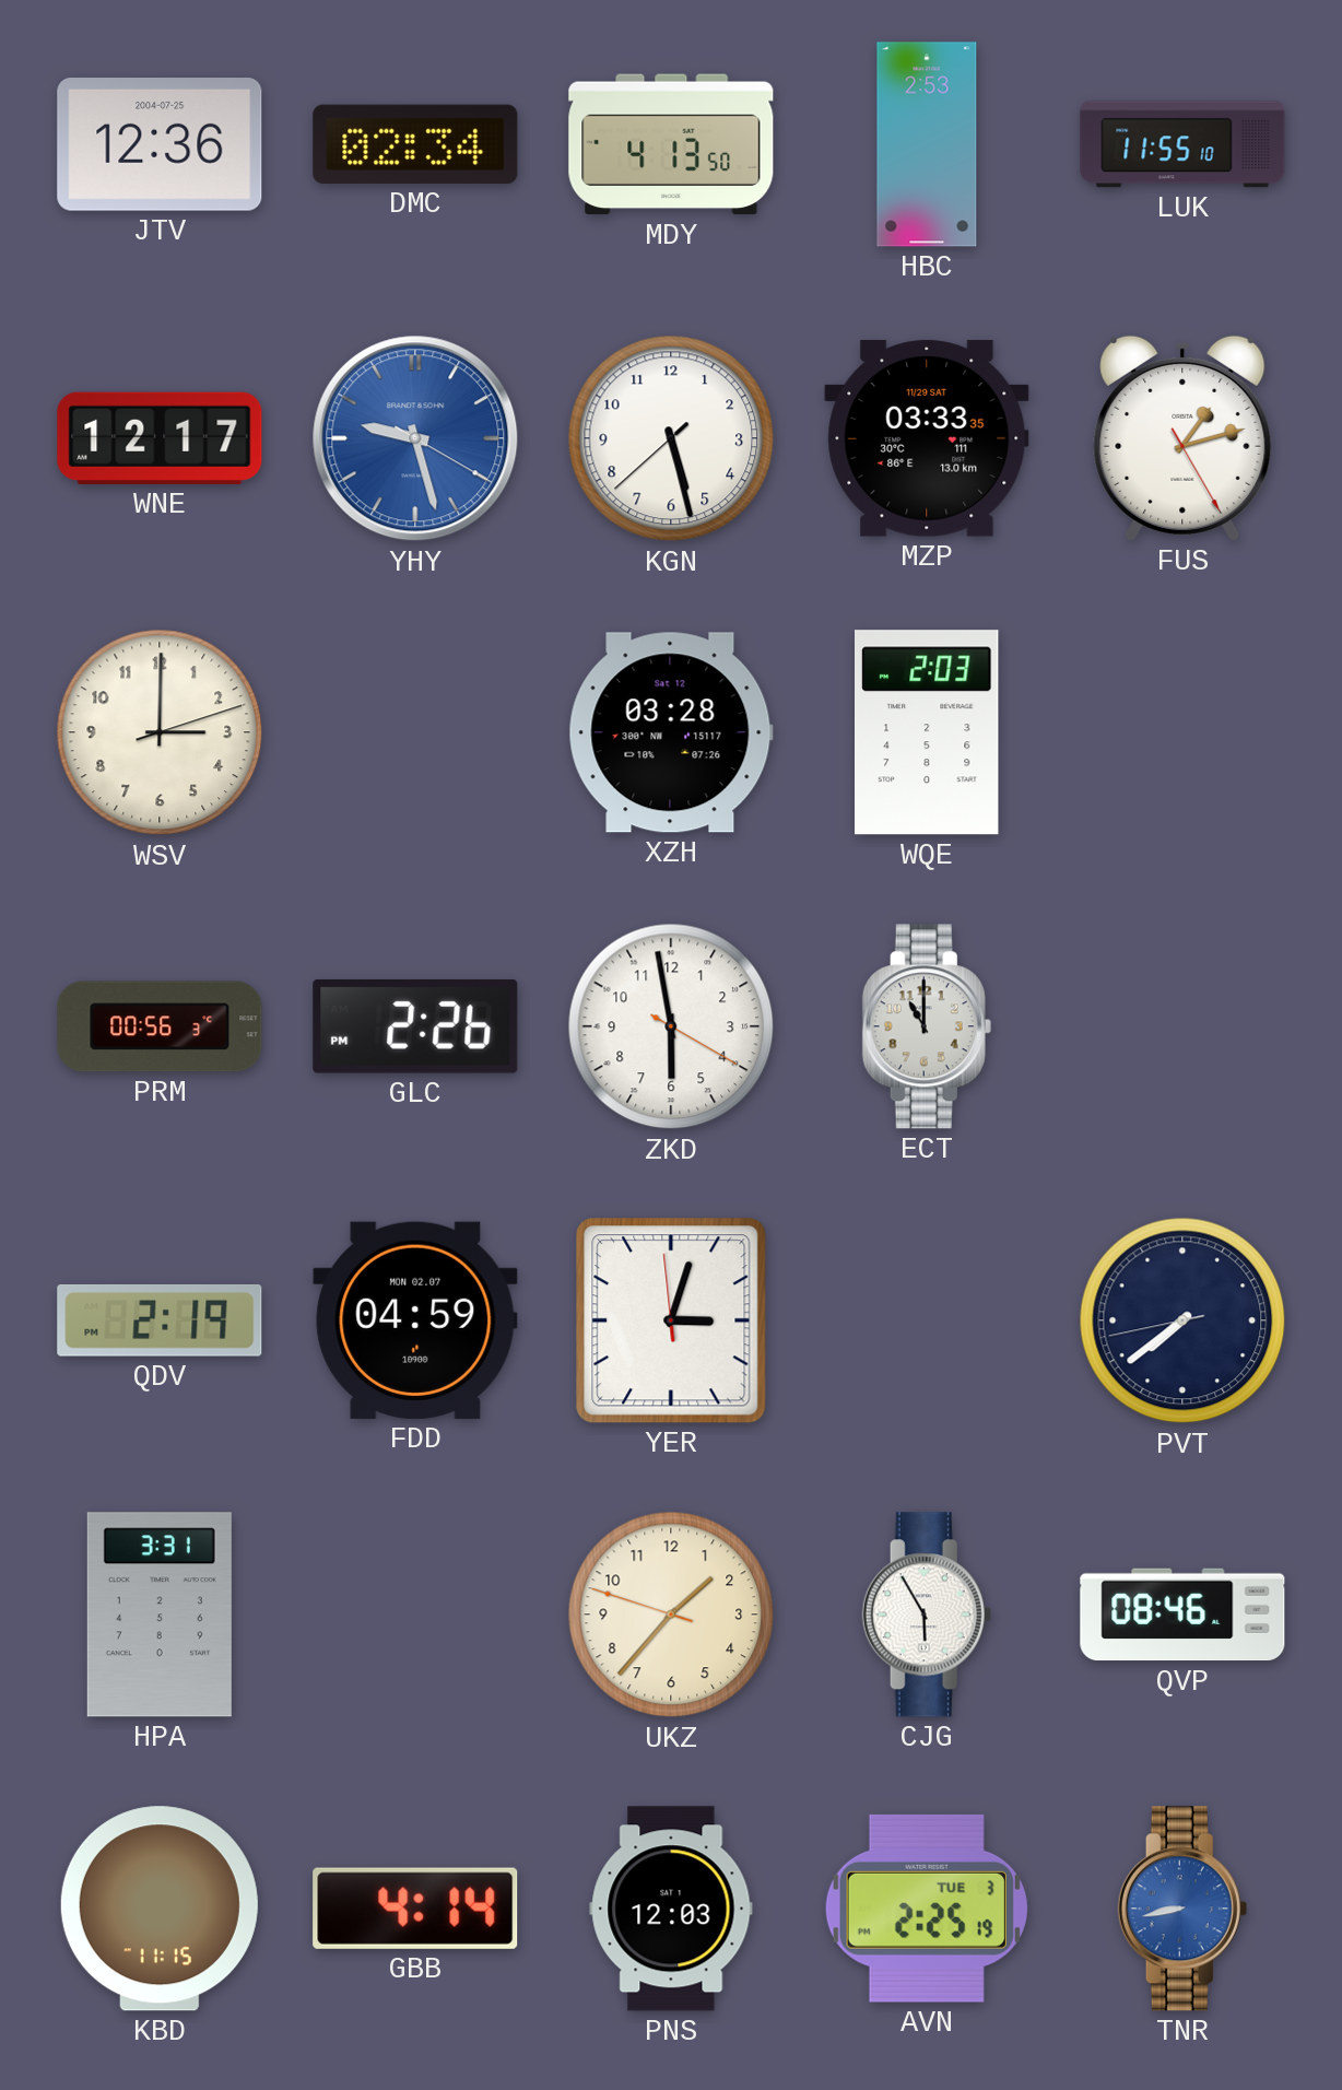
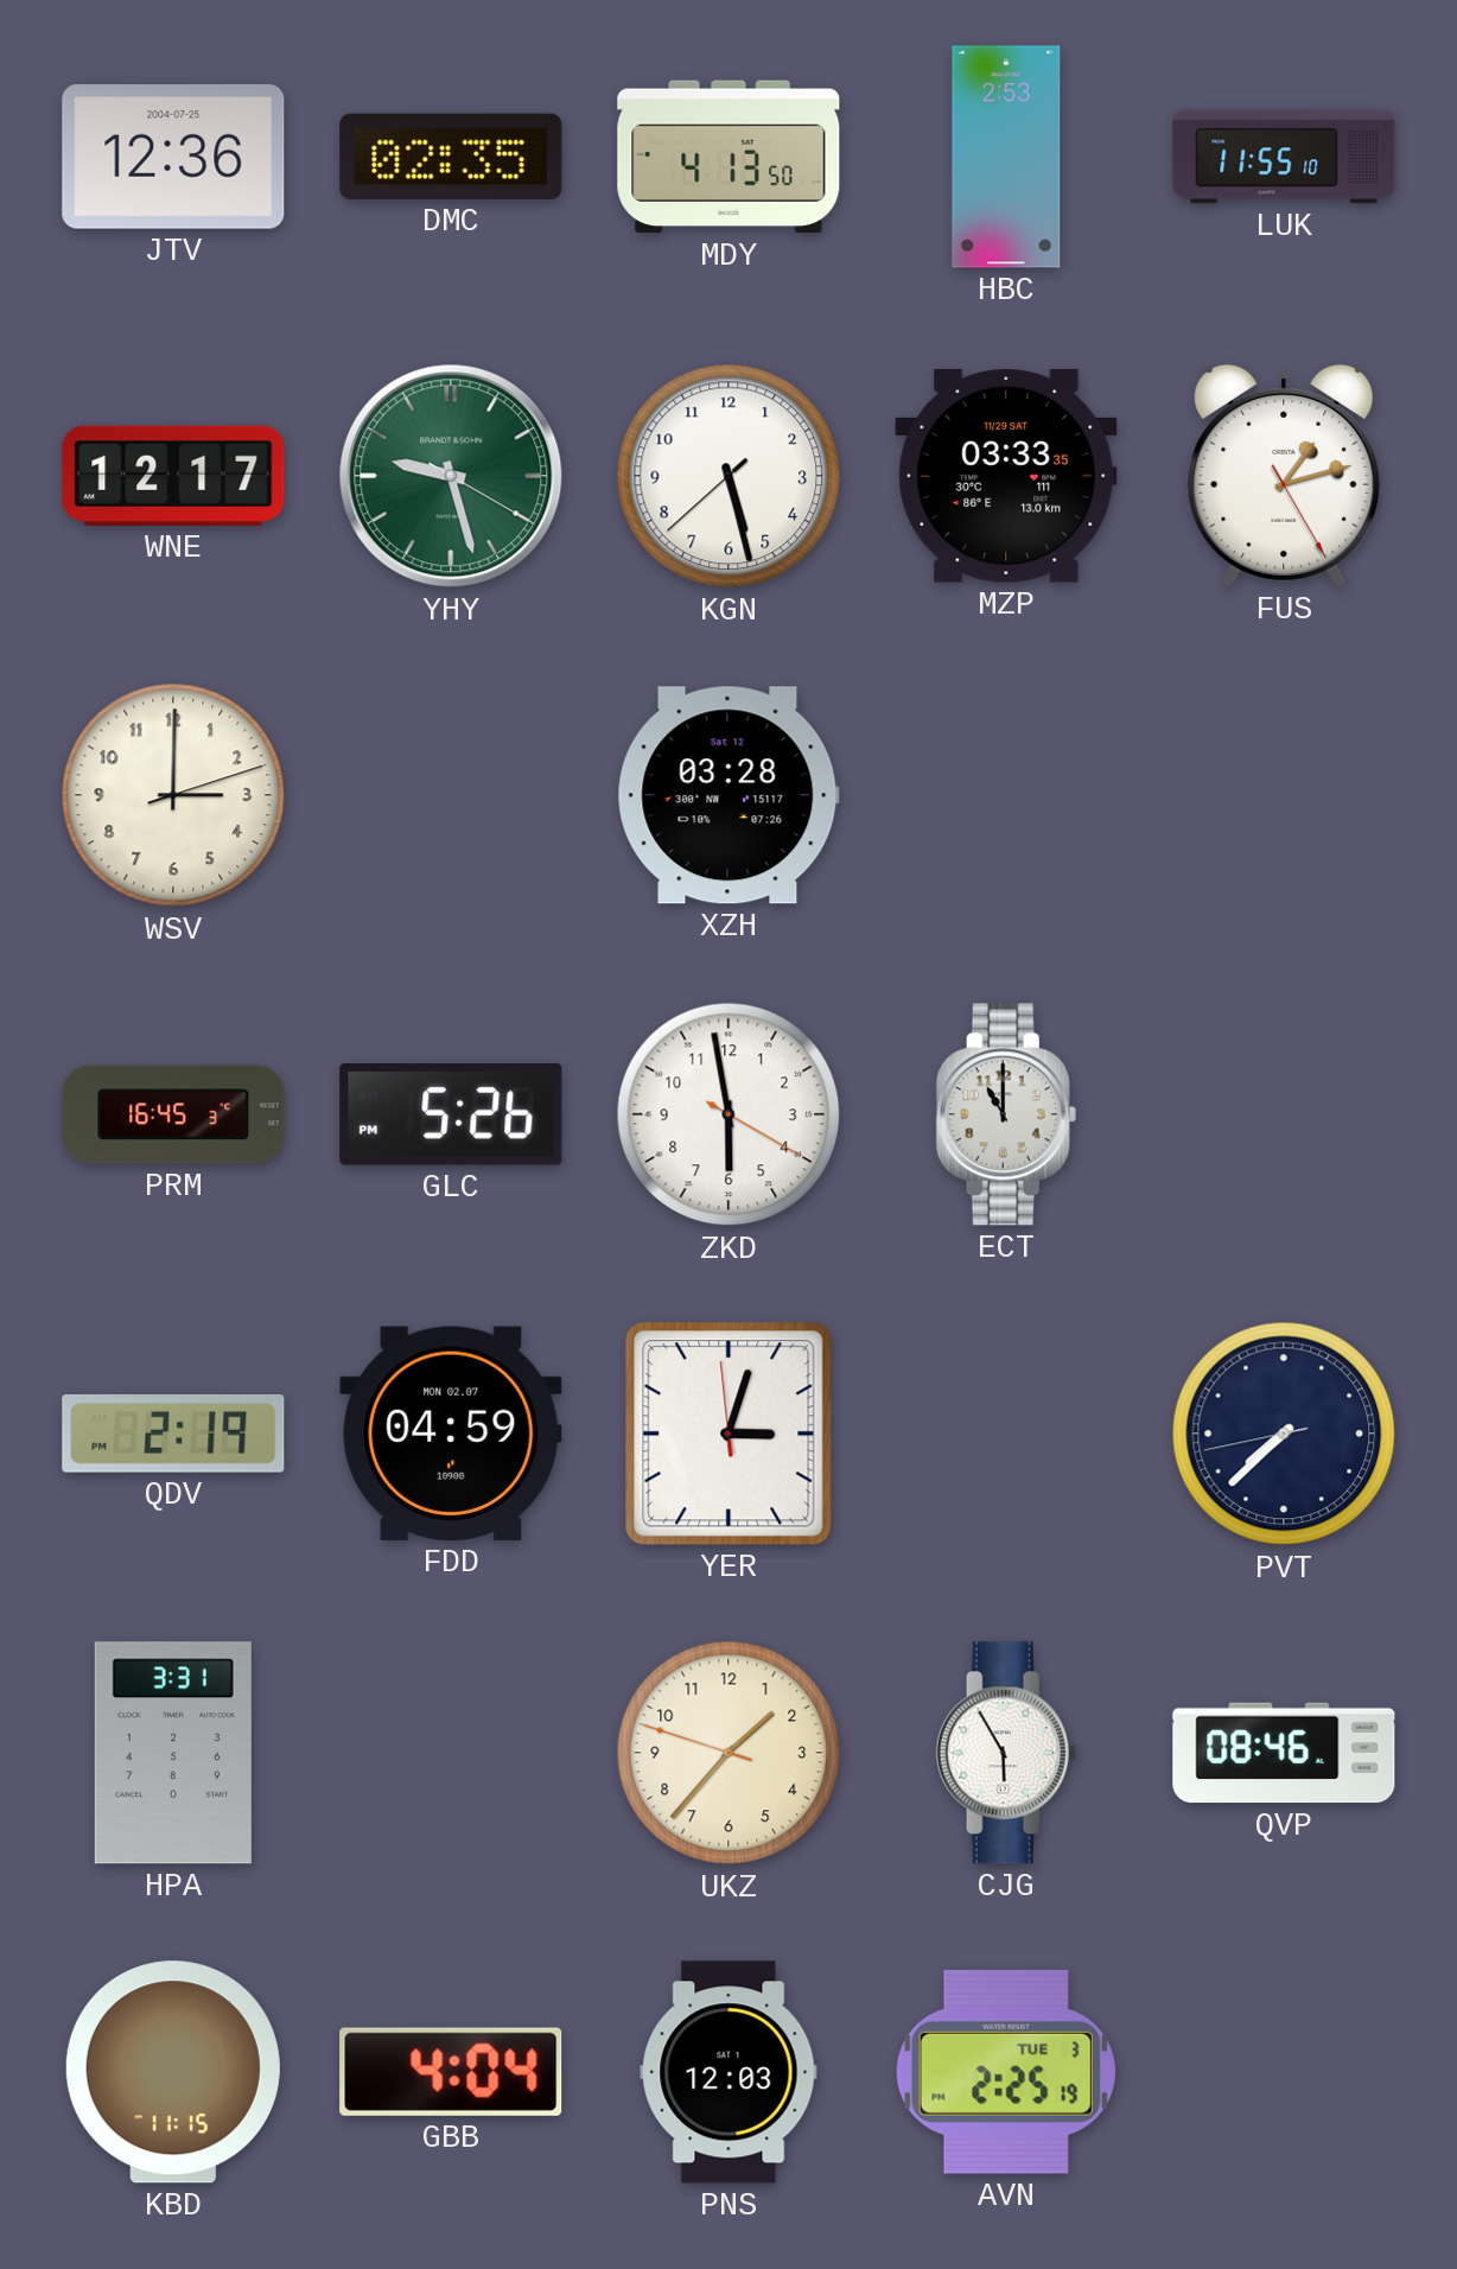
DMC: 02:34 -> 02:35
YHY dial: blue -> green
WQE: 2:03 -> none
PRM: 00:56 -> 16:45
GLC: 2:26 -> 5:26
PVT: 7:38 -> 7:37
GBB: 4:14 -> 4:04
TNR: 8:43 -> none
